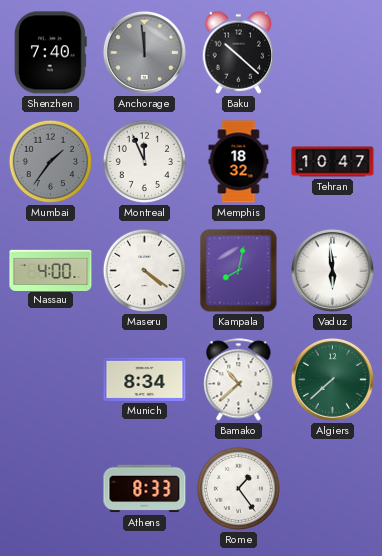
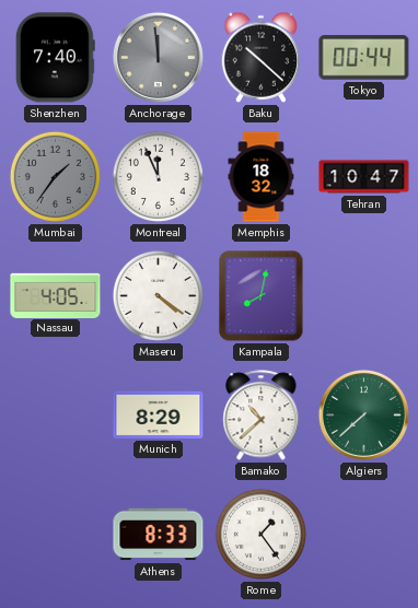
Tokyo: none -> 00:44
Nassau: 4:00 -> 4:05
Vaduz: 5:59 -> none
Munich: 8:34 -> 8:29
